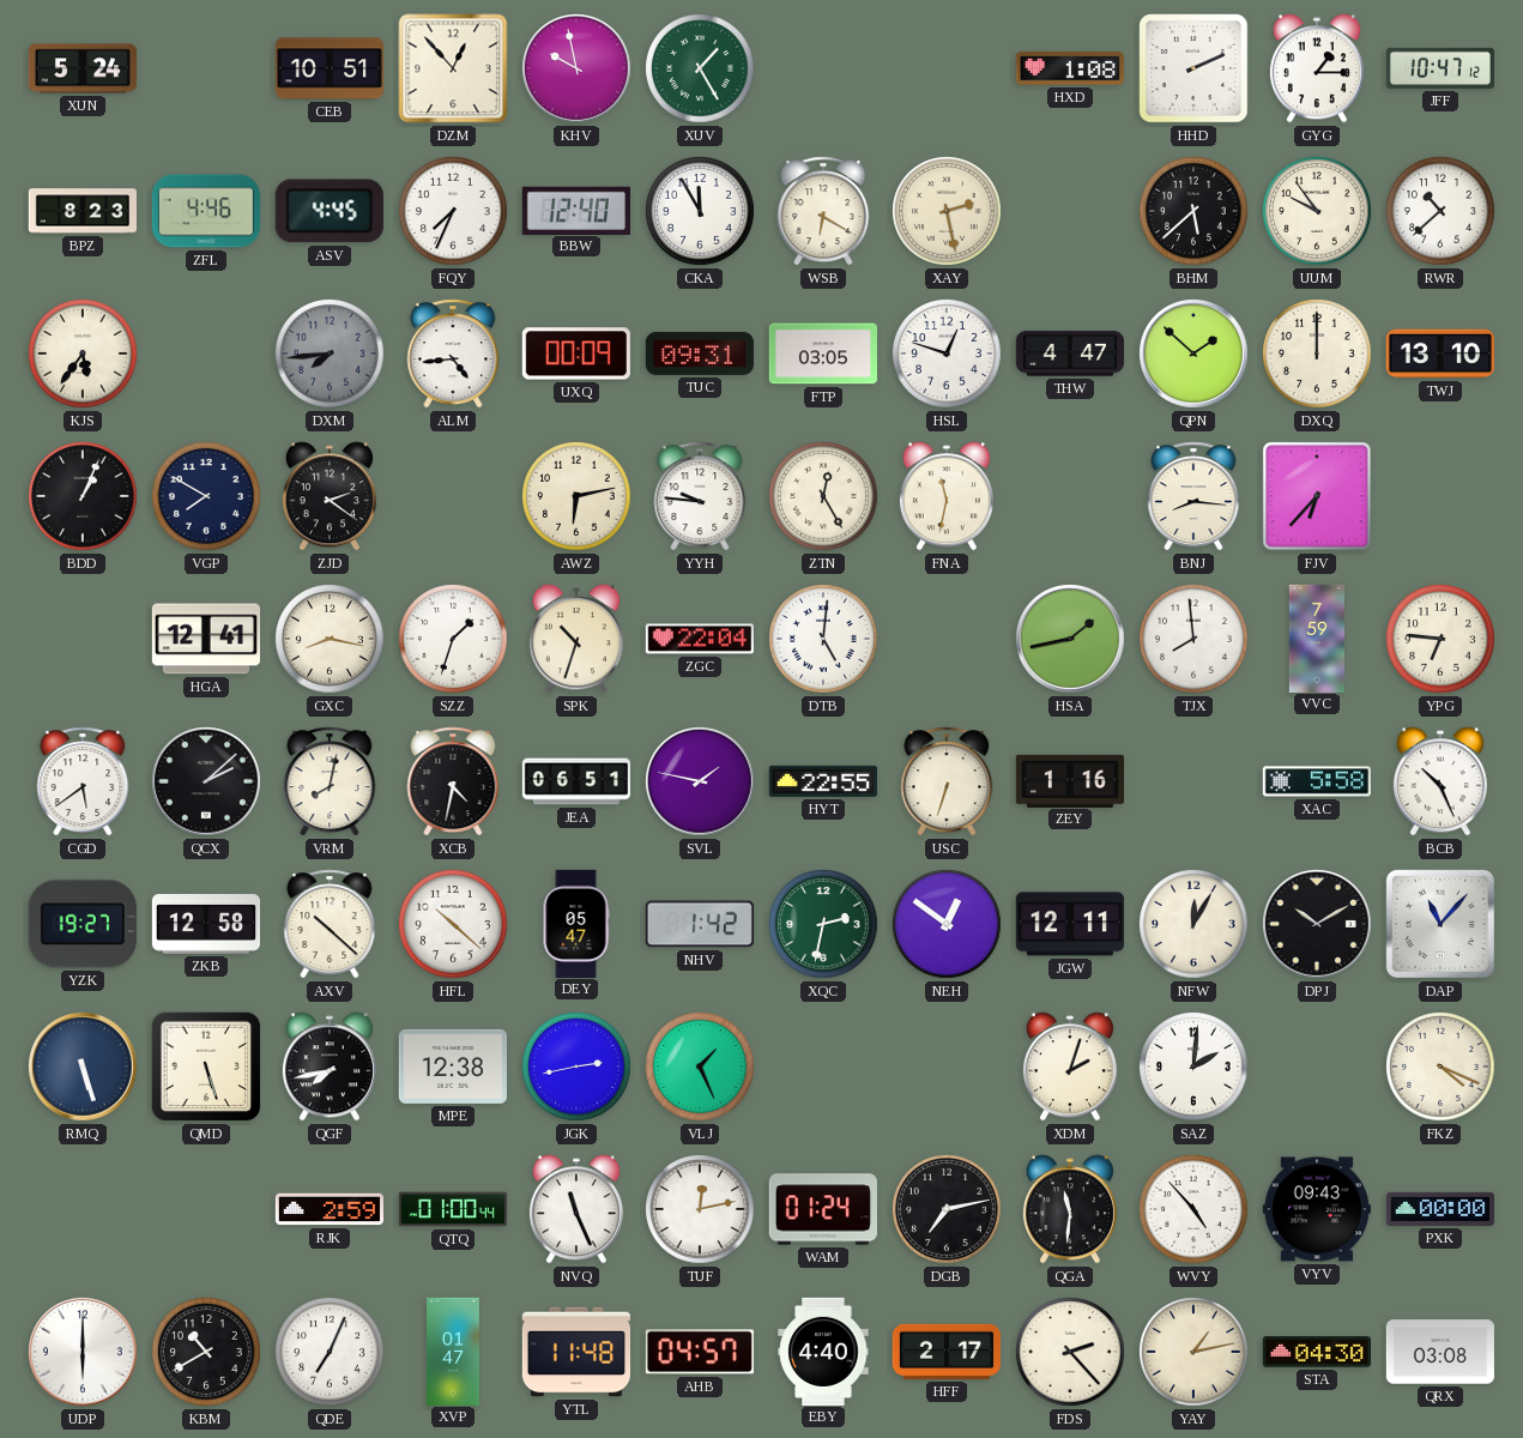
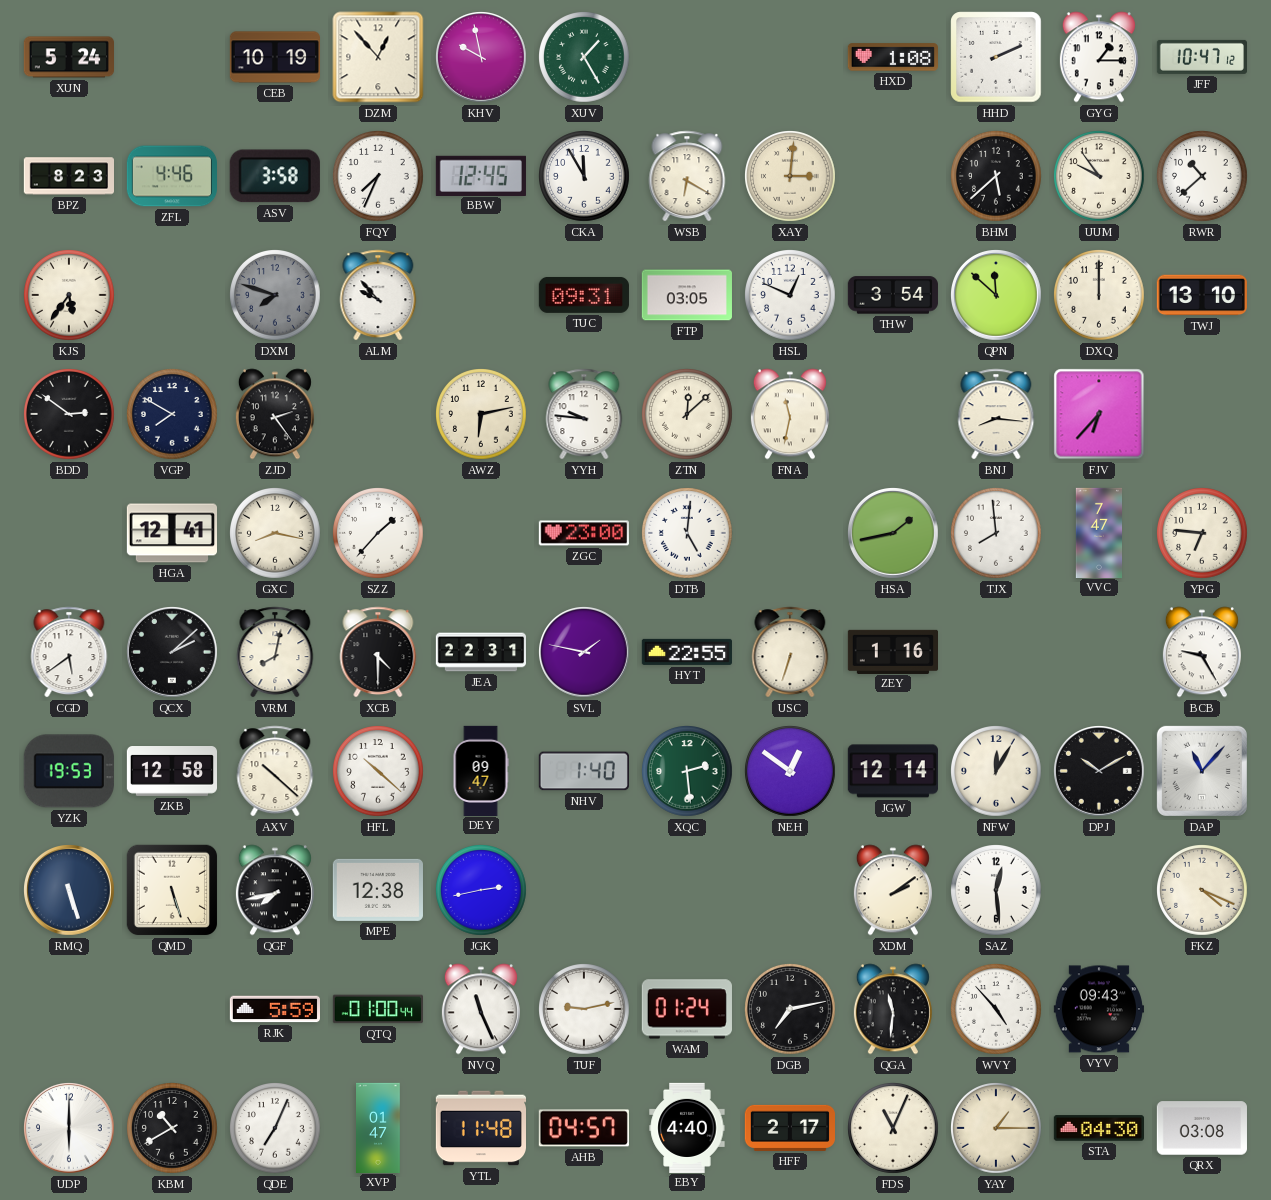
CEB: 10:51 -> 10:19
ASV: 4:45 -> 3:58
BBW: 12:40 -> 12:45
XAY: 2:28 -> 3:01
DXM: 7:44 -> 7:48
ALM: 4:44 -> 9:53
UXQ: 00:09 -> none
HSL: 12:48 -> 12:49
THW: 4:47 -> 3:54
QPN: 1:52 -> 11:52
BDD: 1:04 -> 2:51
ZJD: 2:21 -> 2:24
ZTN: 12:25 -> 12:08
SZZ: 1:33 -> 1:37
SPK: 10:33 -> none
ZGC: 22:04 -> 23:00
VVC: 7:59 -> 7:47
XCB: 4:32 -> 4:30
JEA: 06:51 -> 22:31
XAC: 5:58 -> none
BCB: 10:26 -> 9:25
YZK: 19:27 -> 19:53
DEY: 05:47 -> 09:47
NHV: 1:42 -> 1:40
XQC: 2:32 -> 2:29
JGW: 12:11 -> 12:14
VLJ: 1:26 -> none
XDM: 2:03 -> 2:09
SAZ: 2:01 -> 12:29
RJK: 2:59 -> 5:59
TUF: 12:13 -> 9:13
PXK: 00:00 -> none
FDS: 2:23 -> 11:04
YAY: 1:13 -> 1:15
